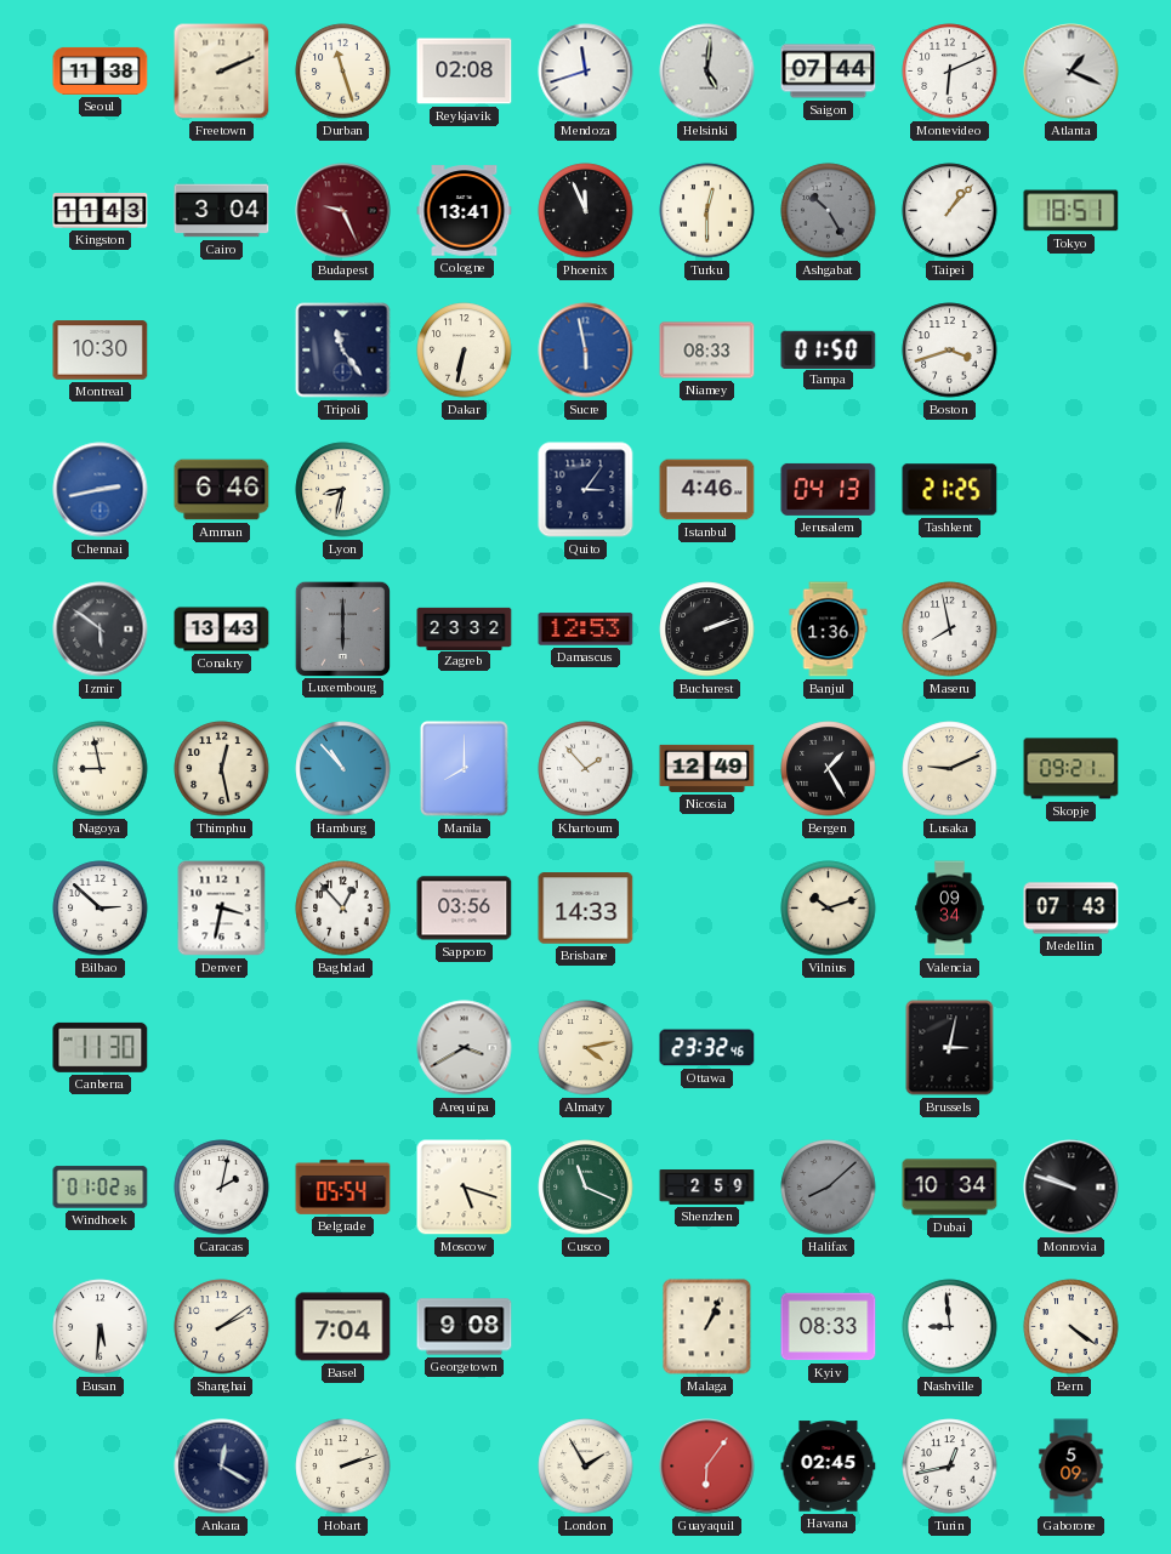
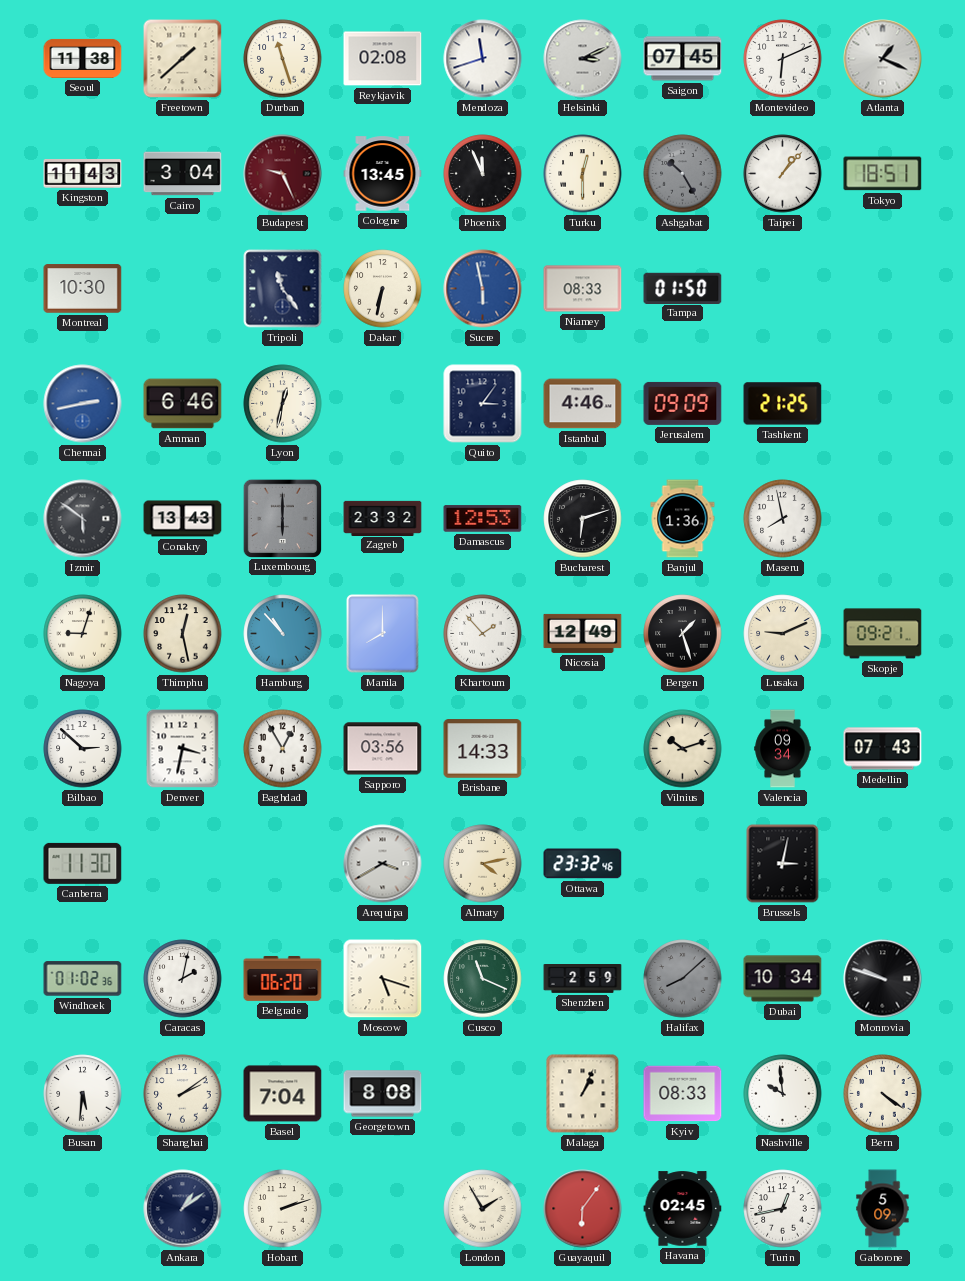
Freetown: 2:11 -> 1:38
Helsinki: 5:01 -> 3:11
Saigon: 07:44 -> 07:45
Cologne: 13:41 -> 13:45
Boston: 3:42 -> none
Lyon: 8:32 -> 12:32
Jerusalem: 04:13 -> 09:09
Bucharest: 2:12 -> 6:12
Nagoya: 8:58 -> 9:03
Bergen: 1:25 -> 1:27
Baghdad: 12:53 -> 12:55
Belgrade: 05:54 -> 06:20
Georgetown: 9:08 -> 8:08
Nashville: 8:59 -> 9:59
Ankara: 12:20 -> 1:09
